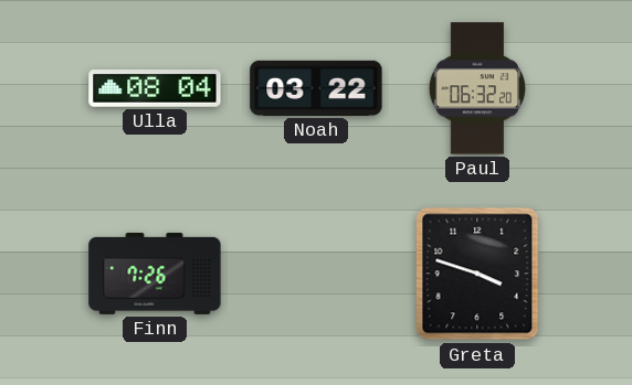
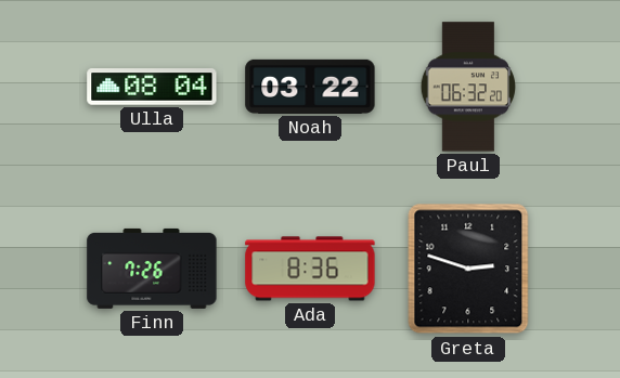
Ada: none -> 8:36
Greta: 3:48 -> 2:48
